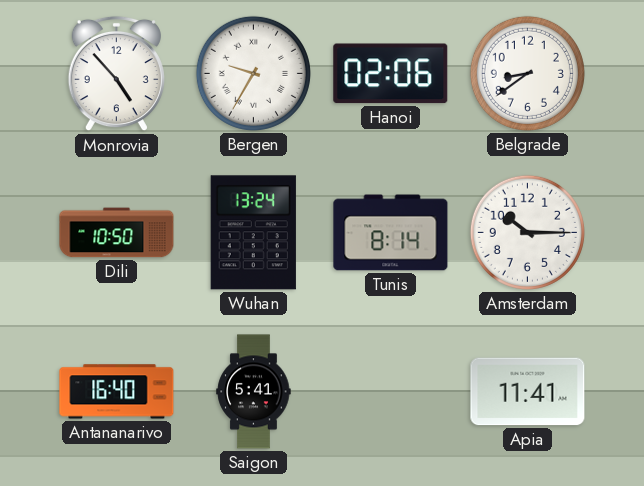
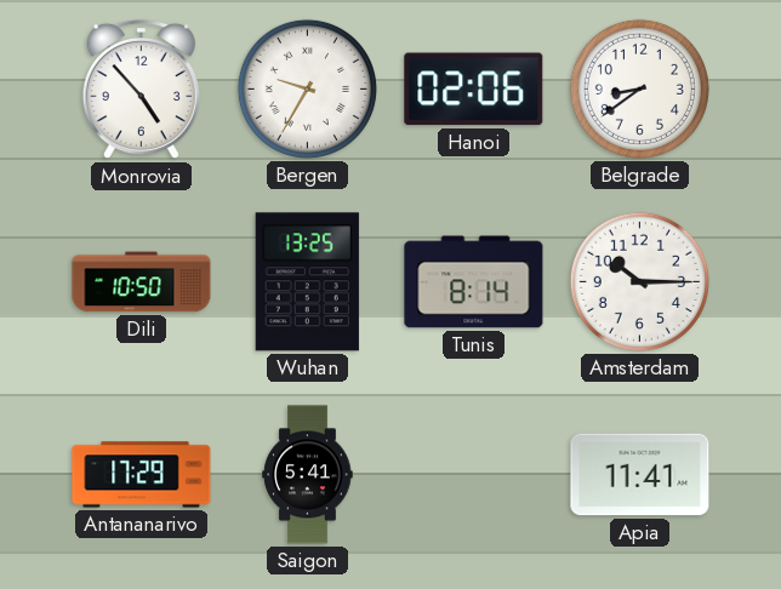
Wuhan: 13:24 -> 13:25
Antananarivo: 16:40 -> 17:29
